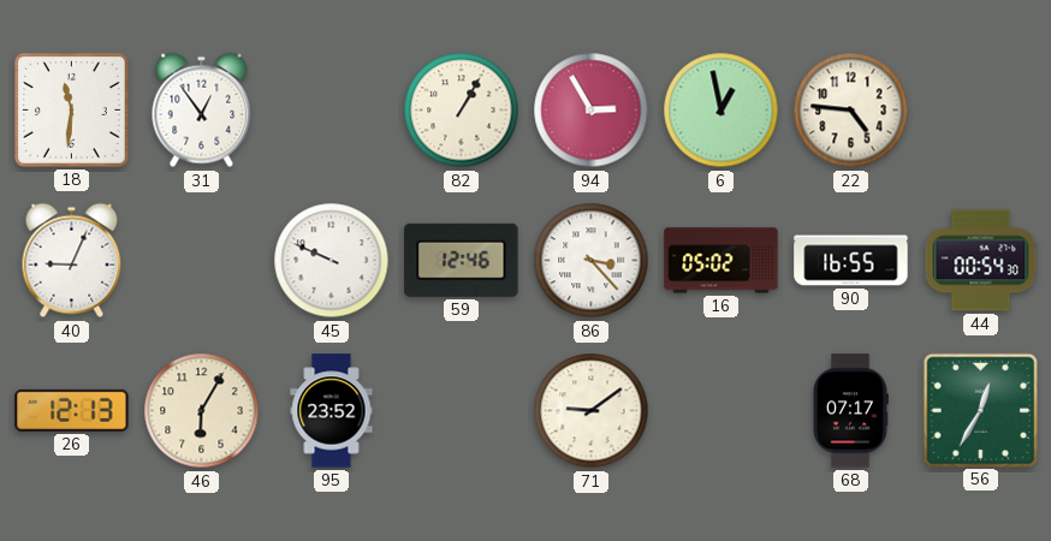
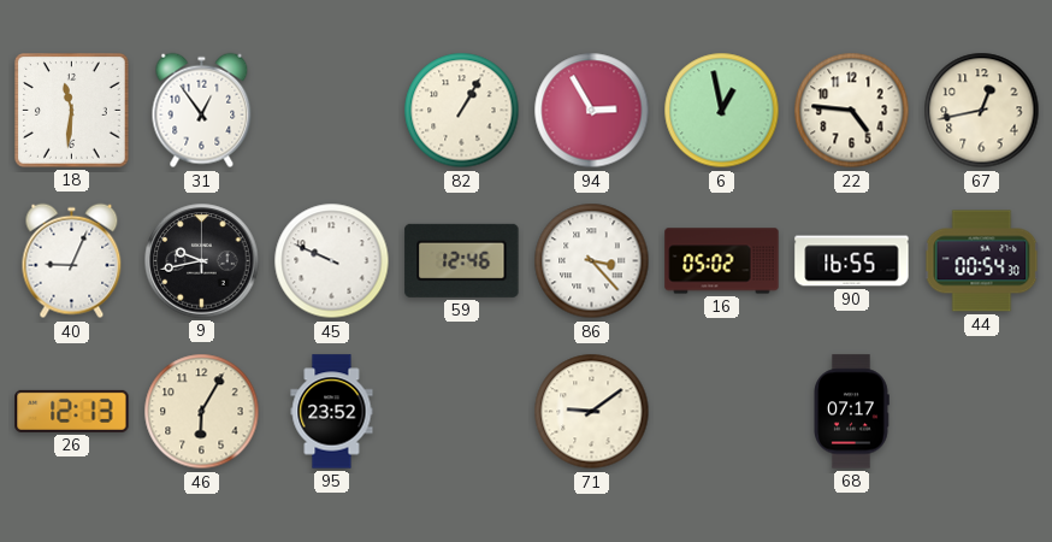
67: none -> 12:43
9: none -> 9:43
56: 12:35 -> none
